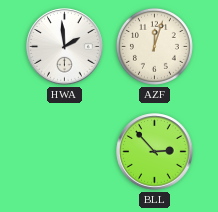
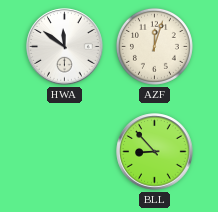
HWA: 1:59 -> 11:51
BLL: 2:53 -> 8:53
